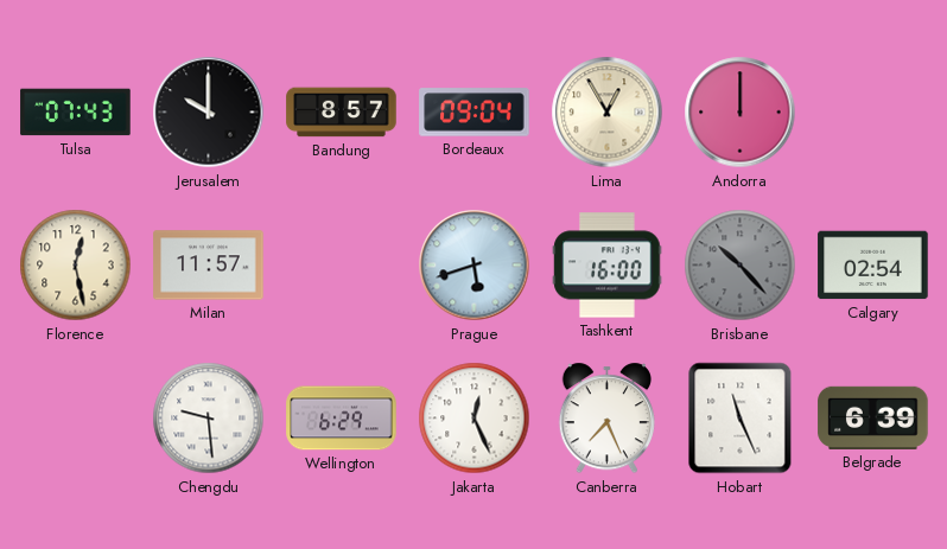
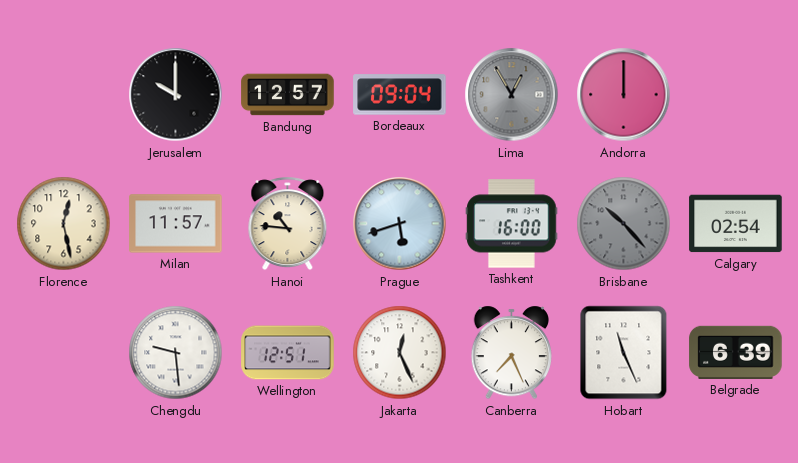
Tulsa: 07:43 -> none
Bandung: 8:57 -> 12:57
Lima dial: cream -> grey
Hanoi: none -> 10:46
Wellington: 6:29 -> 12:51
